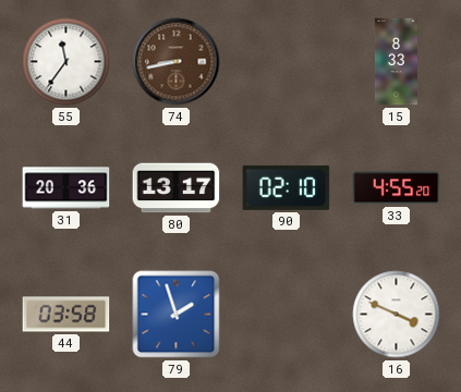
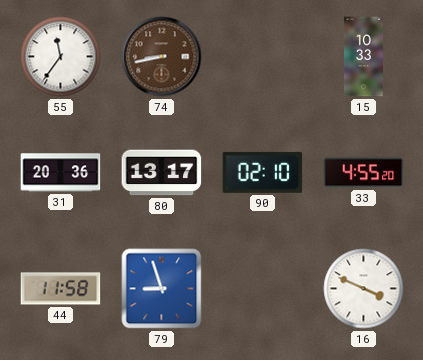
15: 8:33 -> 10:33
44: 03:58 -> 11:58
79: 1:57 -> 8:57
